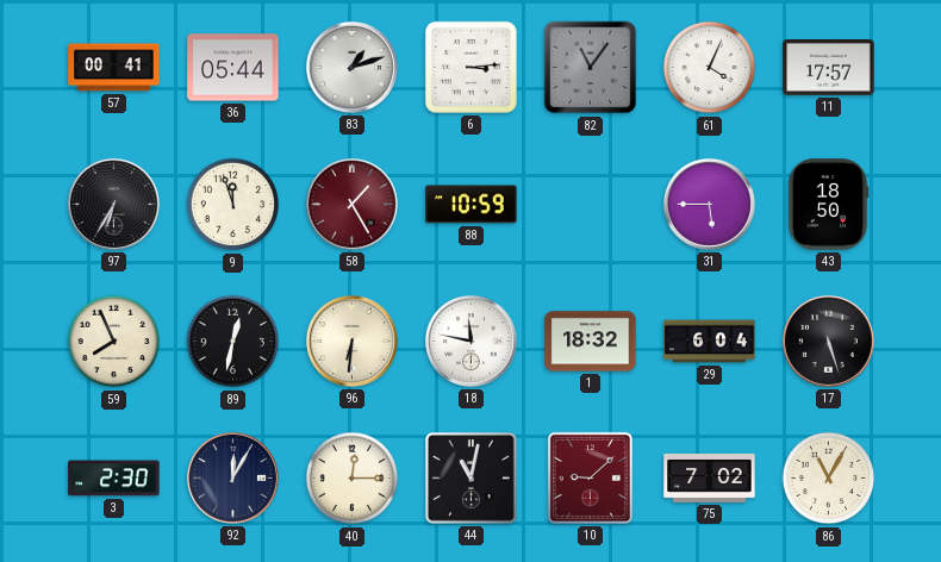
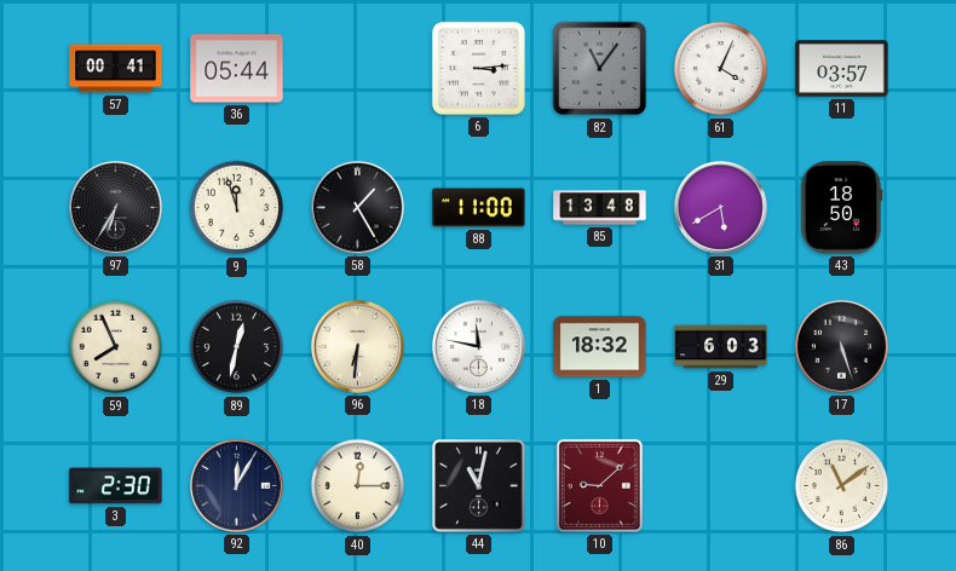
83: 1:12 -> none
11: 17:57 -> 03:57
58 dial: burgundy -> black
88: 10:59 -> 11:00
85: none -> 13:48
31: 5:45 -> 5:40
29: 6:04 -> 6:03
75: 7:02 -> none
86: 11:05 -> 11:09
